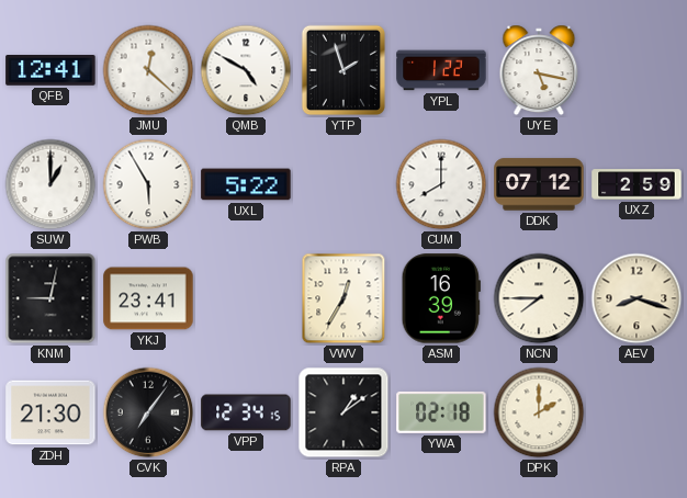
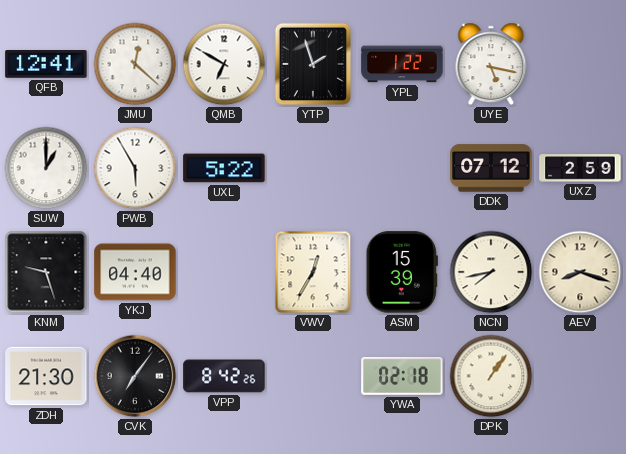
QMB: 4:50 -> 6:50
CUM: 8:00 -> none
KNM: 9:02 -> 9:27
YKJ: 23:41 -> 04:40
ASM: 16:39 -> 15:39
NCN: 7:45 -> 7:43
VPP: 12:34 -> 8:42
RPA: 1:09 -> none
DPK: 2:00 -> 1:06
